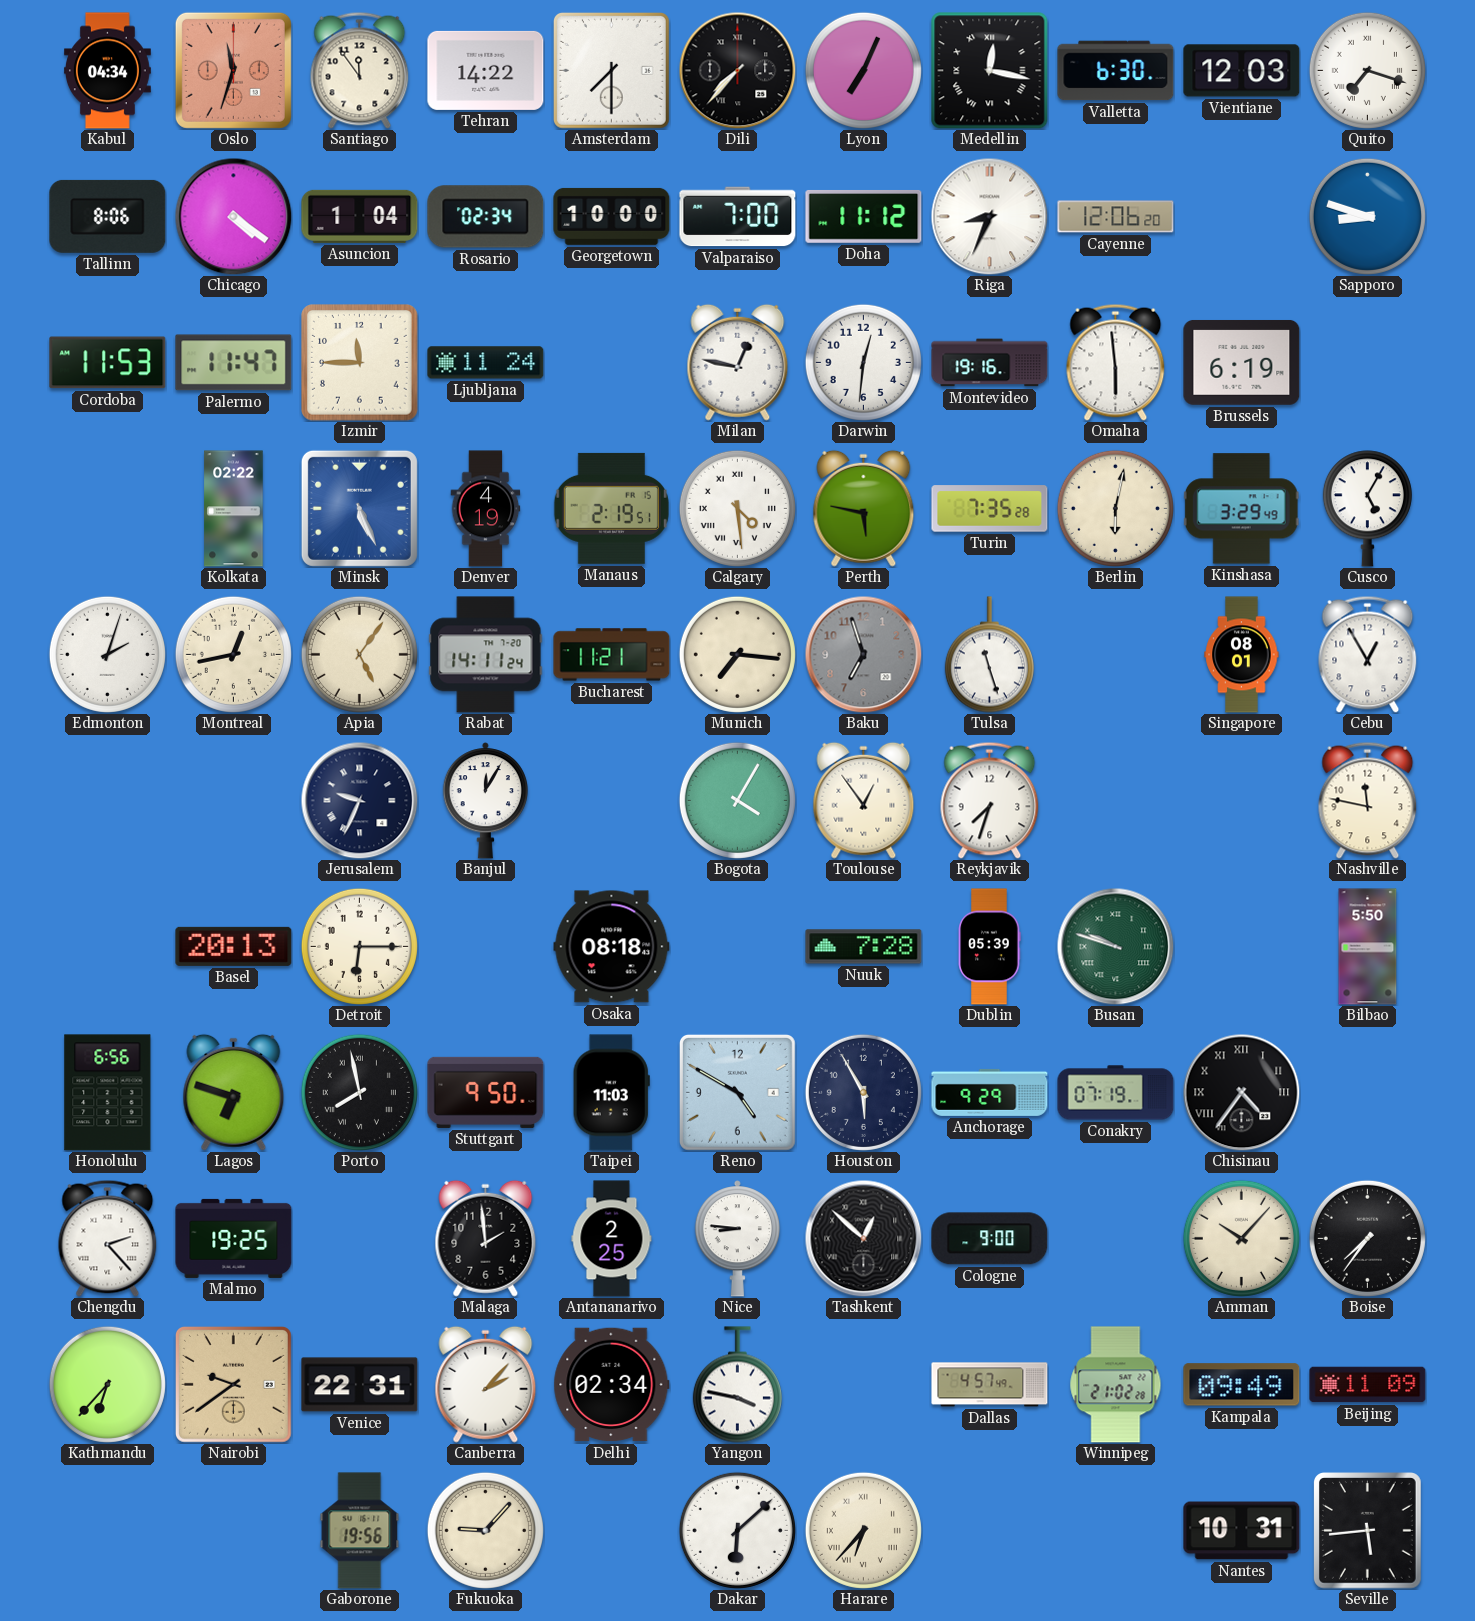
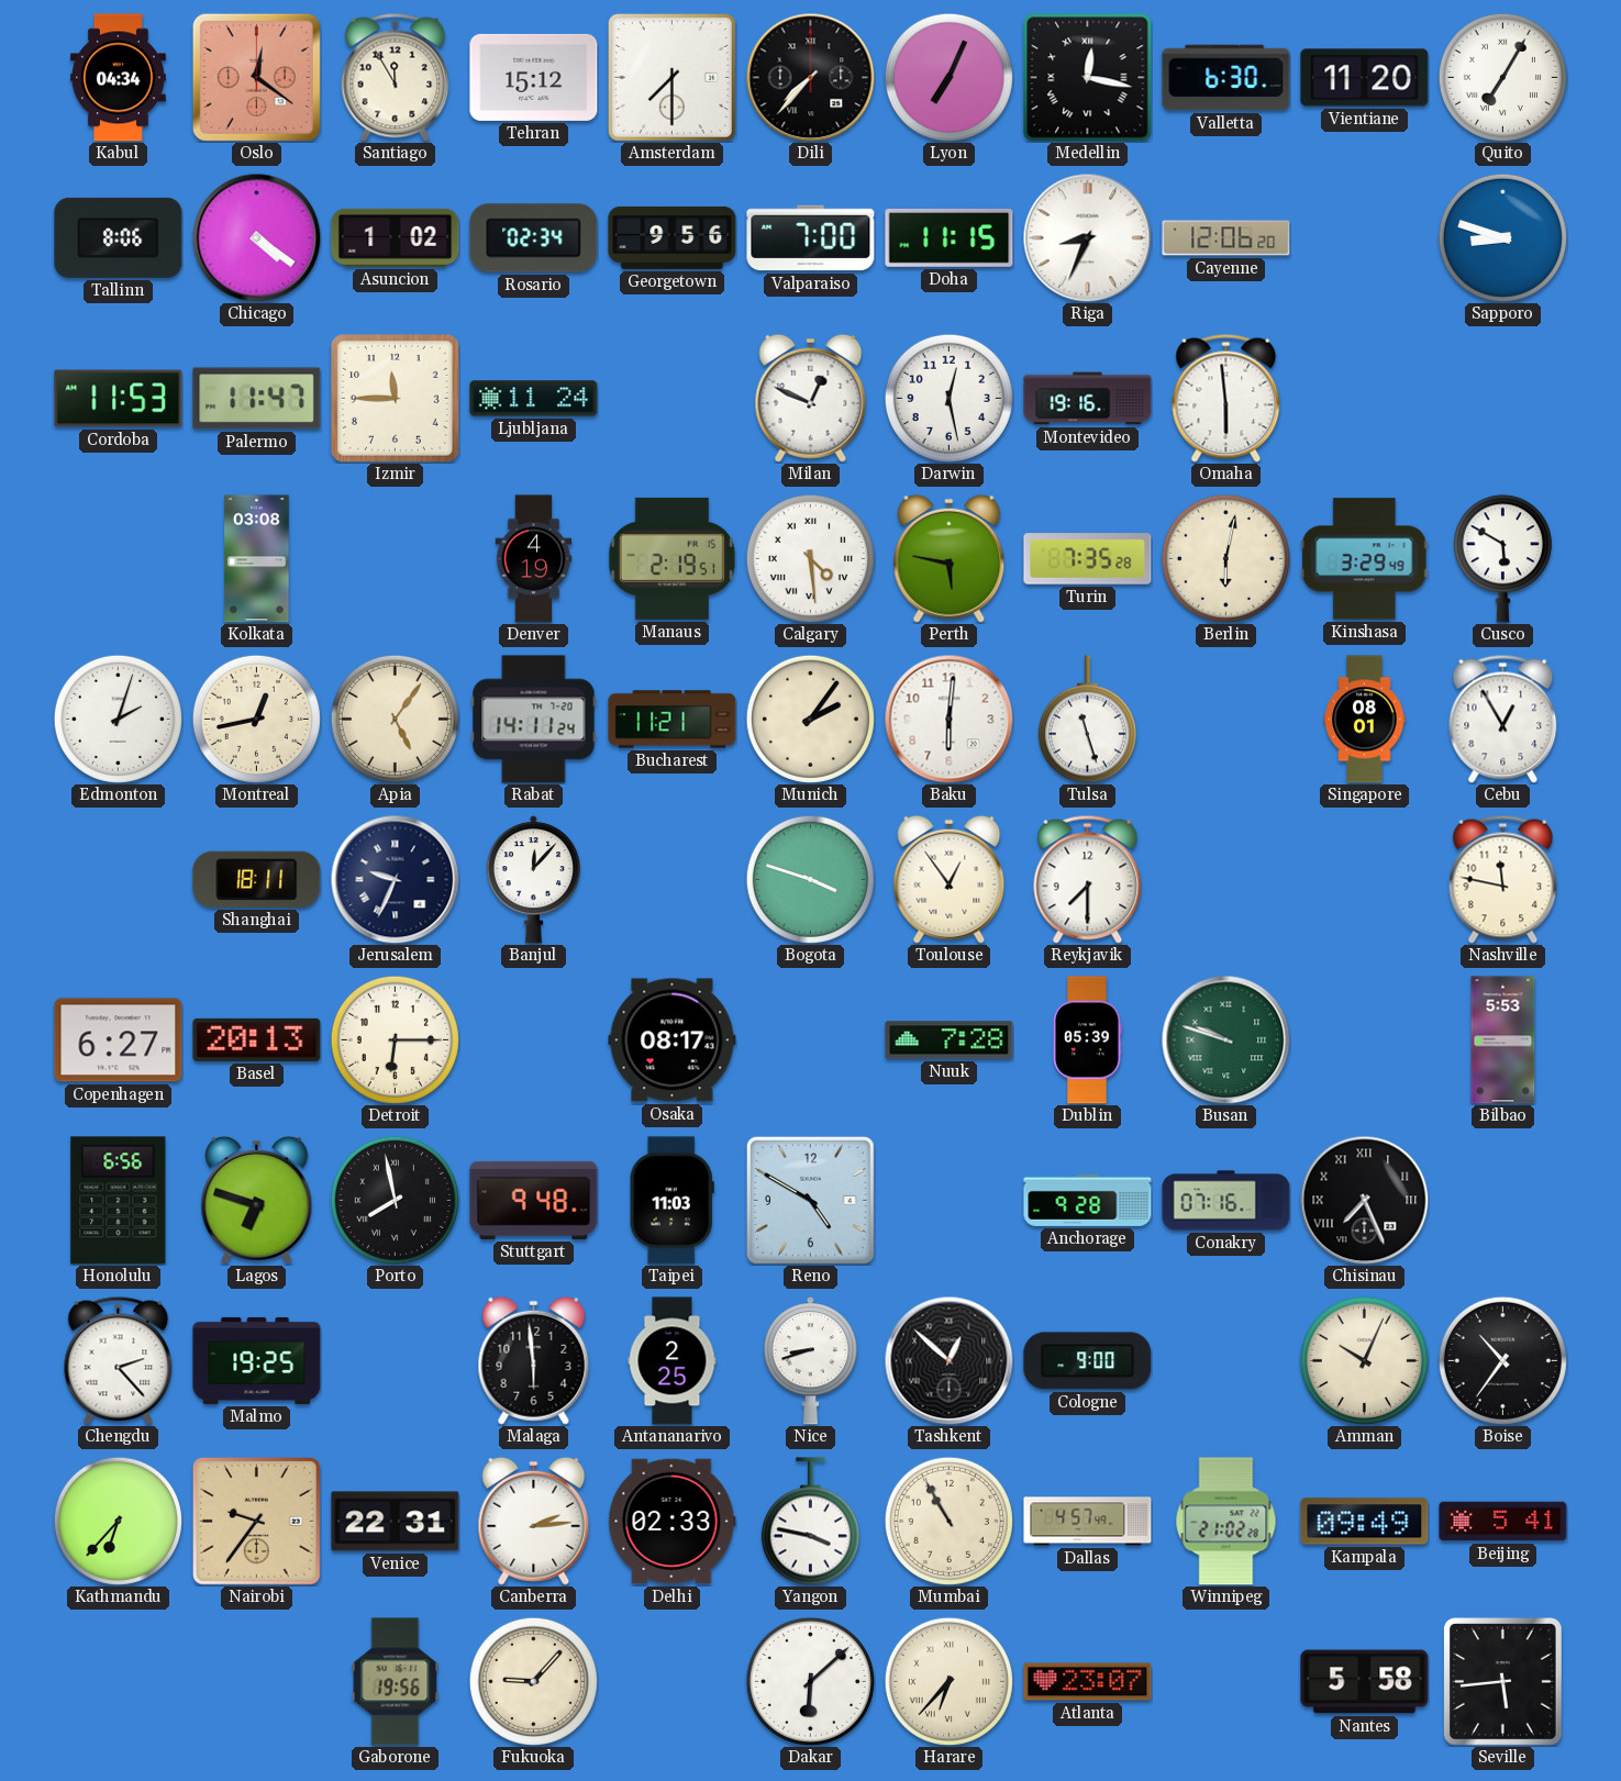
Oslo: 11:33 -> 12:21
Santiago: 11:54 -> 11:55
Tehran: 14:22 -> 15:12
Vientiane: 12:03 -> 11:20
Quito: 7:18 -> 7:05
Asuncion: 1:04 -> 1:02
Georgetown: 10:00 -> 9:56
Doha: 11:12 -> 11:15
Milan: 12:47 -> 12:49
Darwin: 12:31 -> 12:28
Brussels: 6:19 -> none
Kolkata: 02:22 -> 03:08
Minsk: 5:26 -> none
Cusco: 5:05 -> 5:50
Munich: 7:16 -> 2:06
Baku: 6:57 -> 6:01
Baku dial: grey -> white
Shanghai: none -> 18:11
Banjul: 12:05 -> 12:07
Bogota: 4:05 -> 3:48
Reykjavik: 7:33 -> 7:30
Copenhagen: none -> 6:27
Osaka: 08:18 -> 08:17
Bilbao: 5:50 -> 5:53
Stuttgart: 9:50 -> 9:48
Houston: 5:55 -> none
Anchorage: 9:29 -> 9:28
Conakry: 07:19 -> 07:16
Chisinau: 4:36 -> 7:26
Malaga: 1:59 -> 5:59
Nice: 8:46 -> 8:42
Amman: 10:07 -> 10:04
Boise: 7:36 -> 10:36
Nairobi: 9:39 -> 9:36
Canberra: 2:07 -> 2:14
Delhi: 02:34 -> 02:33
Mumbai: none -> 10:55
Beijing: 11:09 -> 5:41
Atlanta: none -> 23:07
Nantes: 10:31 -> 5:58
